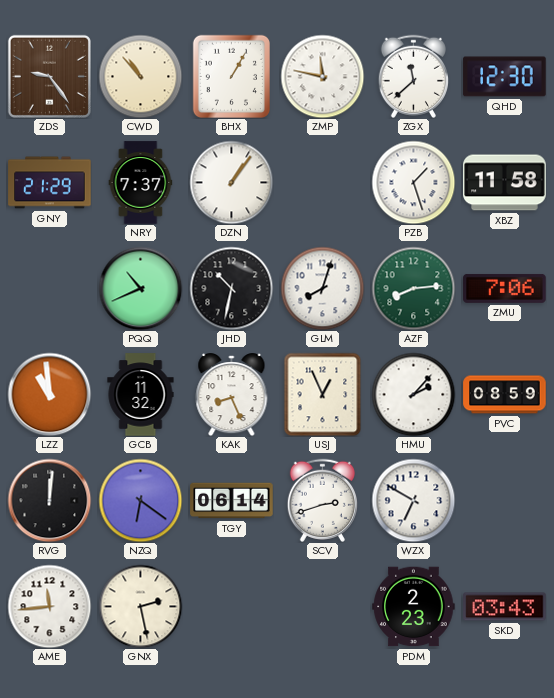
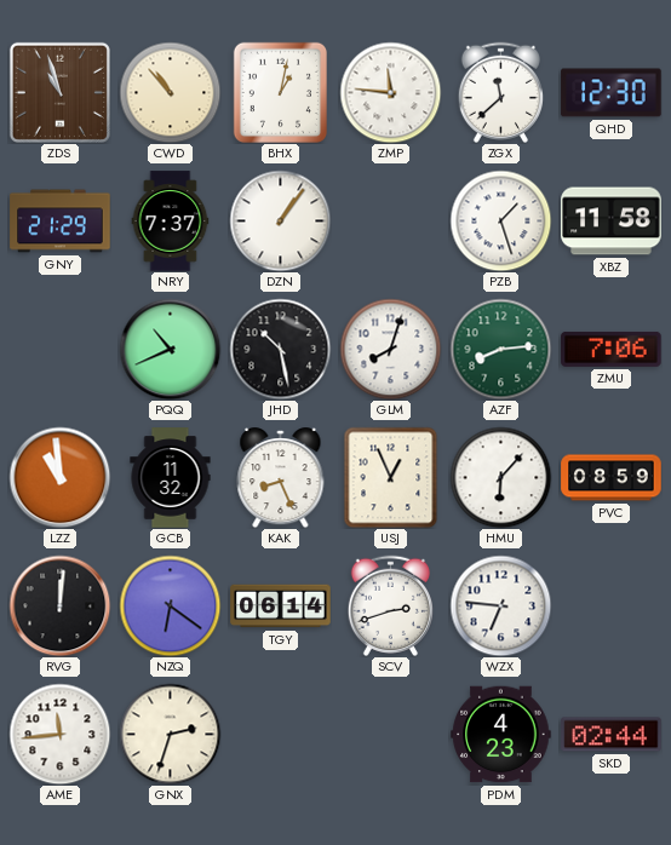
ZDS: 9:24 -> 10:57
BHX: 1:05 -> 1:02
ZMP: 11:47 -> 11:46
JHD: 10:32 -> 10:28
HMU: 2:07 -> 6:07
WZX: 6:50 -> 6:46
GNX: 2:28 -> 2:33
PDM: 2:23 -> 4:23
SKD: 03:43 -> 02:44
